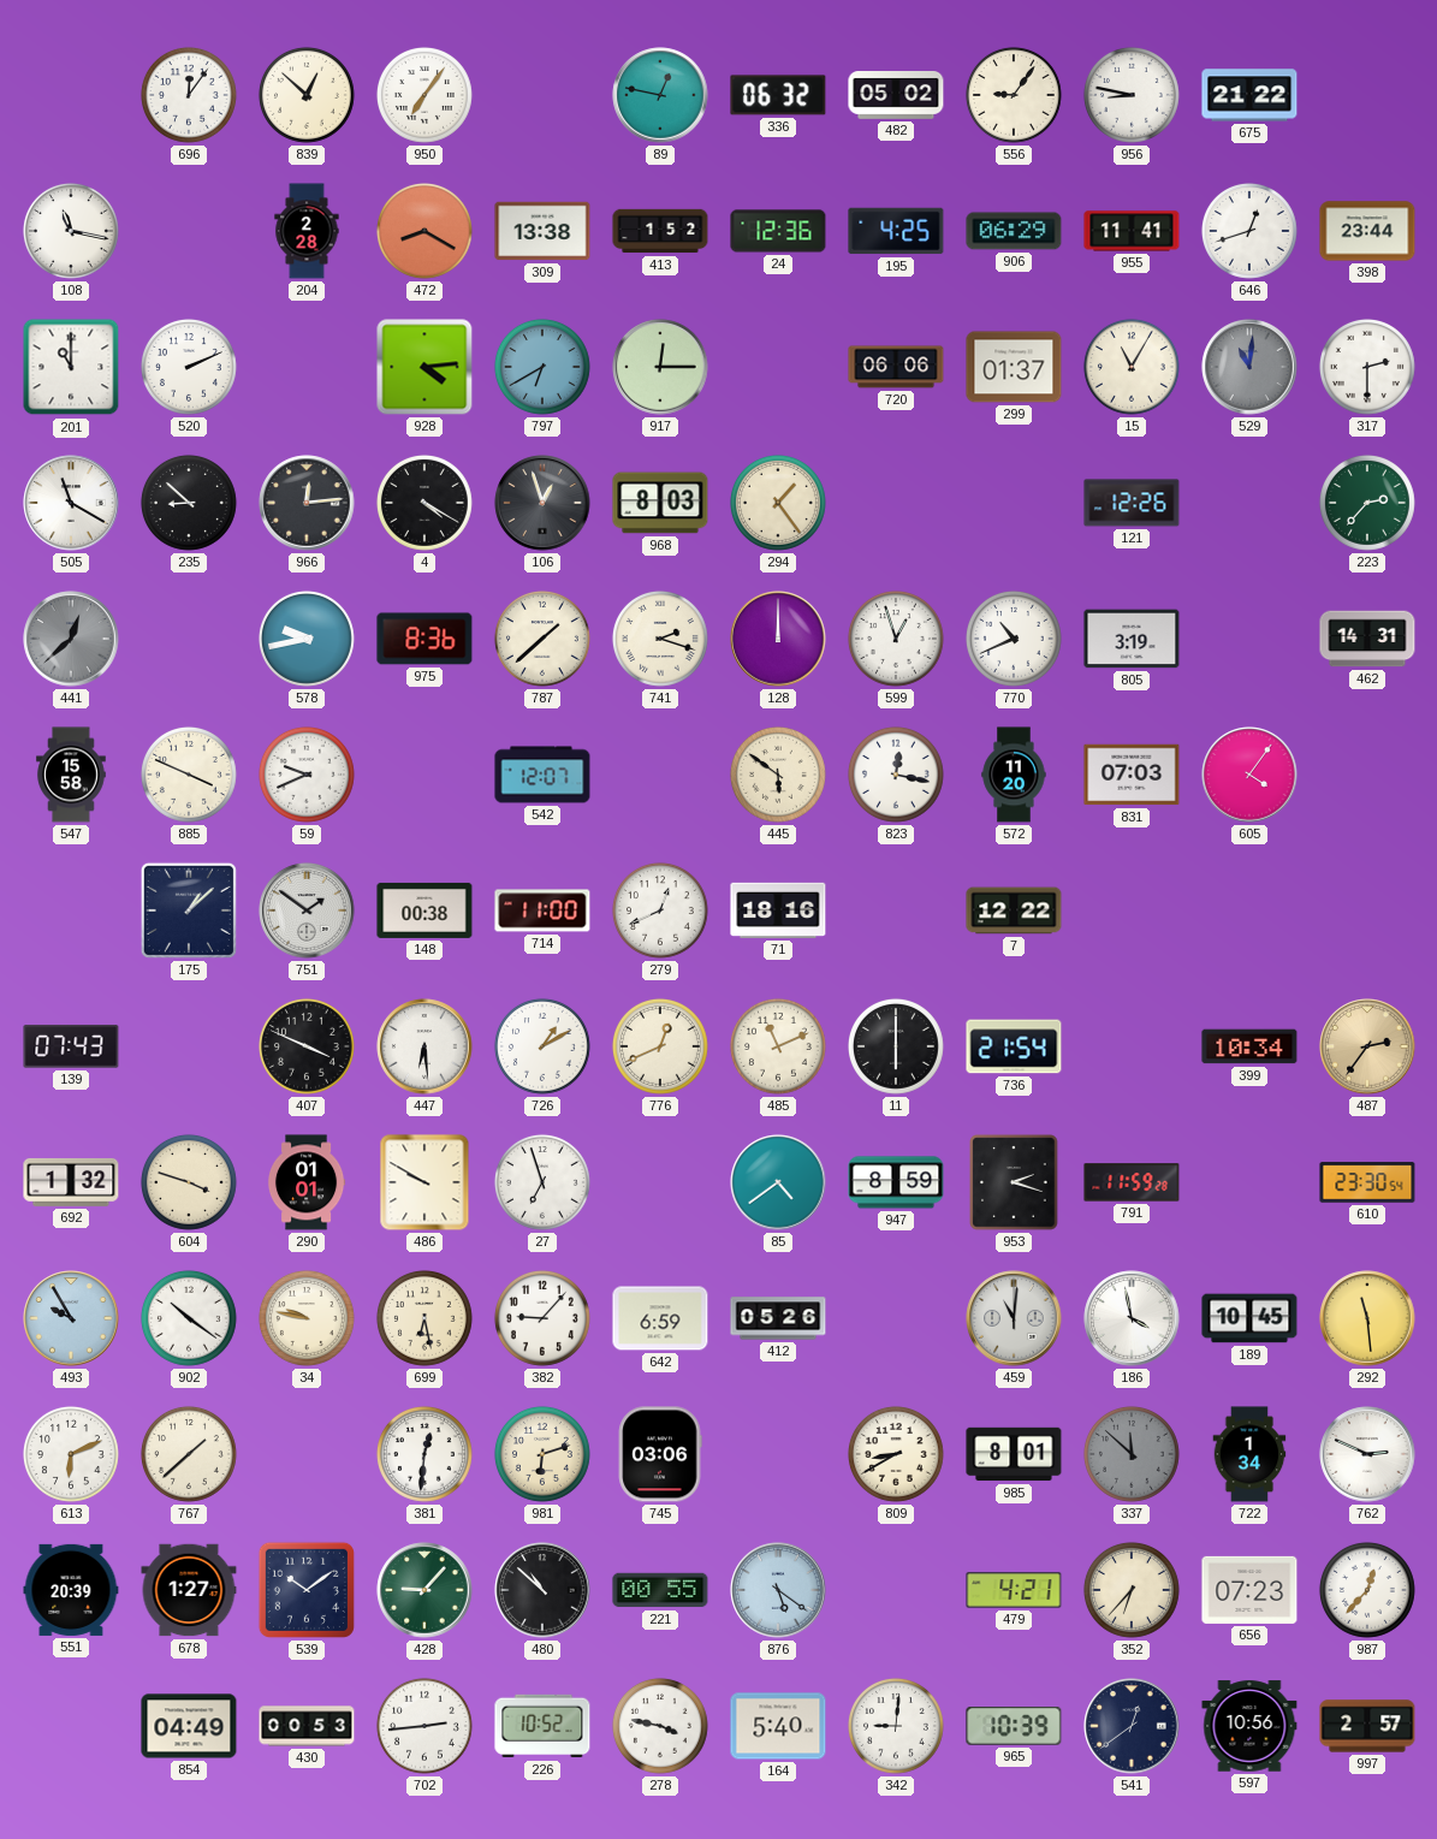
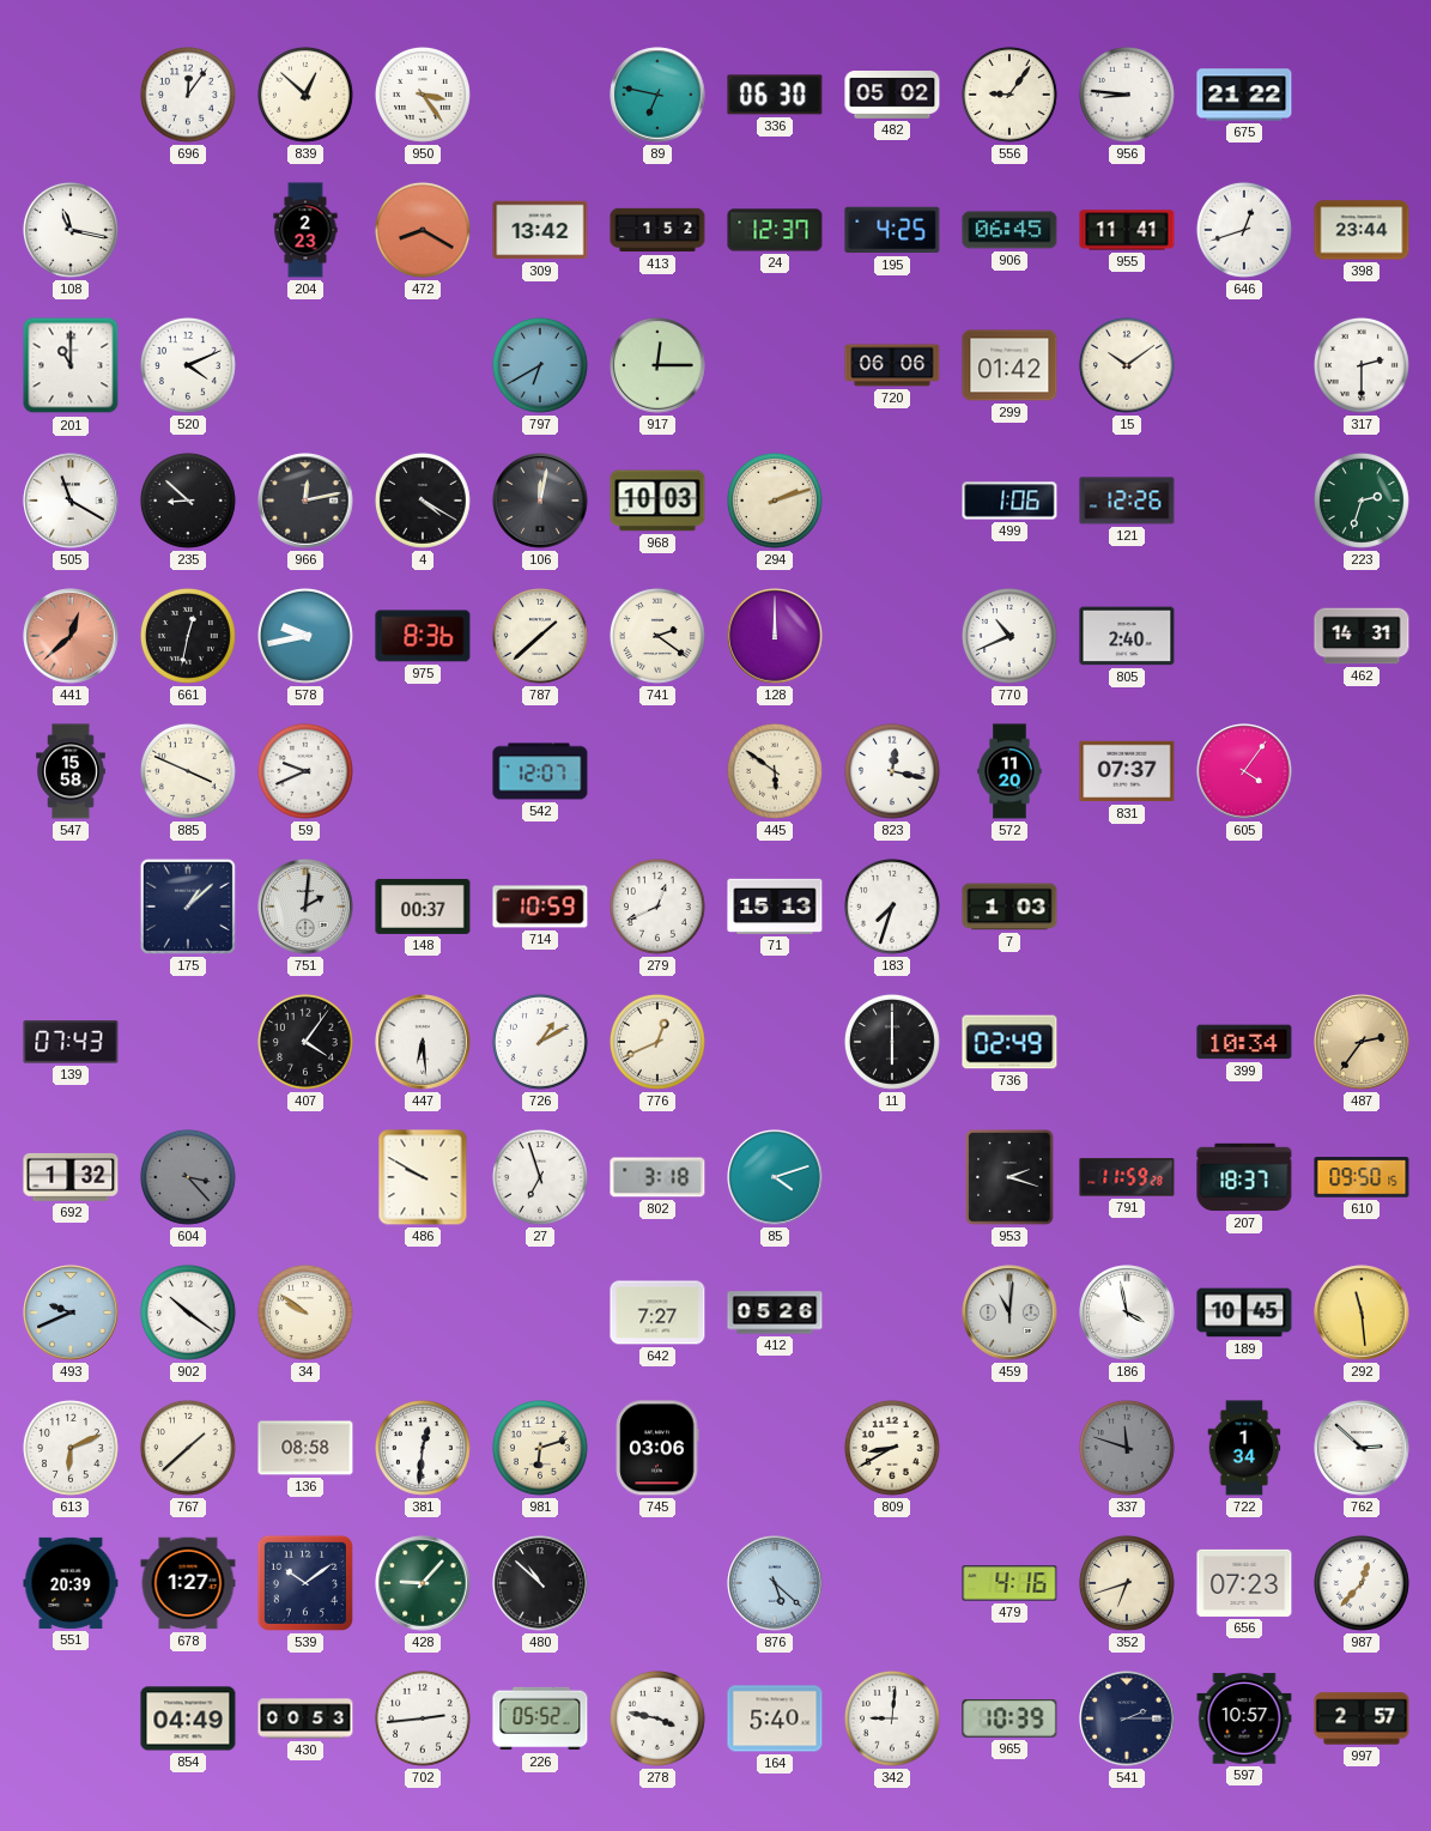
950: 7:06 -> 3:24
89: 12:47 -> 6:47
336: 06:32 -> 06:30
956: 8:47 -> 8:46
204: 2:28 -> 2:23
309: 13:38 -> 13:42
24: 12:36 -> 12:37
906: 06:29 -> 06:45
520: 2:11 -> 4:11
928: 4:14 -> none
299: 01:37 -> 01:42
15: 11:05 -> 10:09
529: 11:01 -> none
966: 12:14 -> 12:13
106: 12:57 -> 12:02
968: 8:03 -> 10:03
294: 1:24 -> 2:12
499: none -> 1:06
223: 2:37 -> 2:33
441 dial: grey -> salmon
661: none -> 12:32
741: 2:18 -> 2:21
599: 12:57 -> none
805: 3:19 -> 2:40
831: 07:03 -> 07:37
751: 1:51 -> 2:01
148: 00:38 -> 00:37
714: 11:00 -> 10:59
71: 18:16 -> 15:13
183: none -> 7:33
7: 12:22 -> 1:03
407: 3:49 -> 4:06
485: 11:11 -> none
736: 21:54 -> 02:49
604: 3:48 -> 3:23
604 dial: cream -> grey
290: 01:01 -> none
802: none -> 3:18
85: 4:39 -> 4:12
947: 8:59 -> none
207: none -> 18:37
610: 23:30 -> 09:50
493: 9:55 -> 9:41
34: 9:47 -> 9:51
699: 6:28 -> none
382: 9:07 -> none
642: 6:59 -> 7:27
136: none -> 08:58
985: 8:01 -> none
337: 11:52 -> 11:48
762: 2:49 -> 2:52
221: 00:55 -> none
876: 5:21 -> 5:22
479: 4:21 -> 4:16
352: 6:37 -> 6:42
226: 10:52 -> 05:52
541: 12:39 -> 2:15
597: 10:56 -> 10:57
